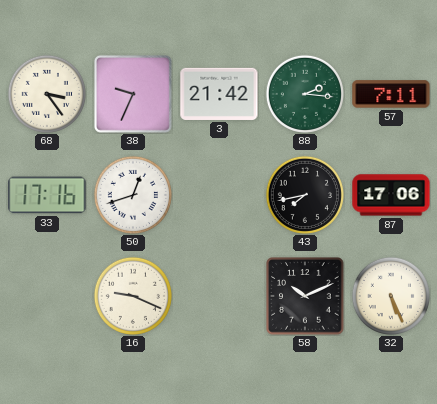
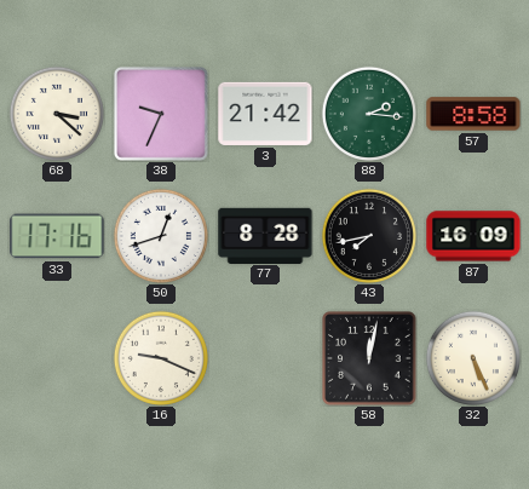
68: 3:24 -> 3:22
57: 7:11 -> 8:58
77: none -> 8:28
87: 17:06 -> 16:09
58: 10:11 -> 12:02
